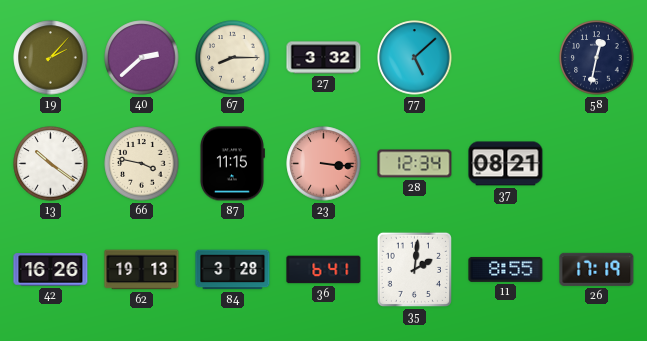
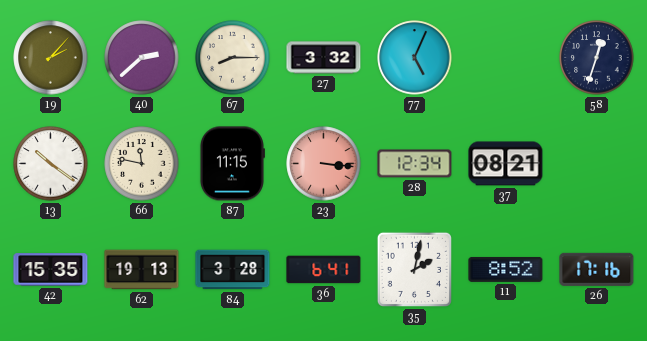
77: 5:08 -> 5:04
58: 12:32 -> 12:33
66: 3:47 -> 11:47
42: 16:26 -> 15:35
35: 2:01 -> 2:02
11: 8:55 -> 8:52
26: 17:19 -> 17:16
